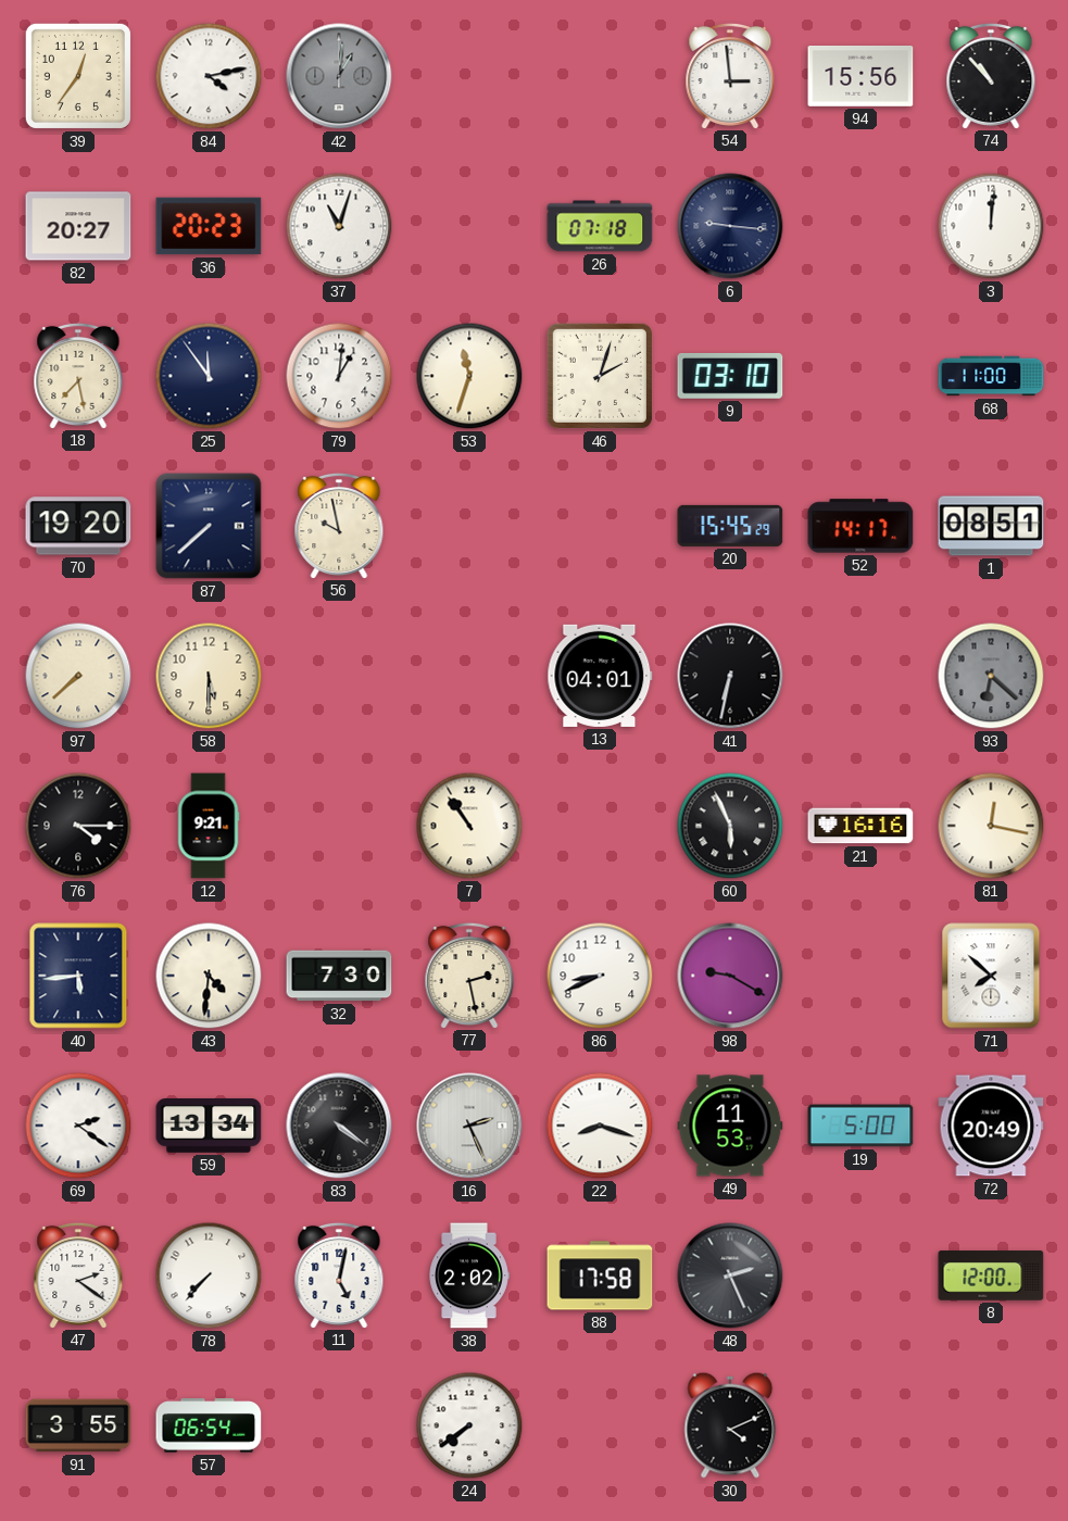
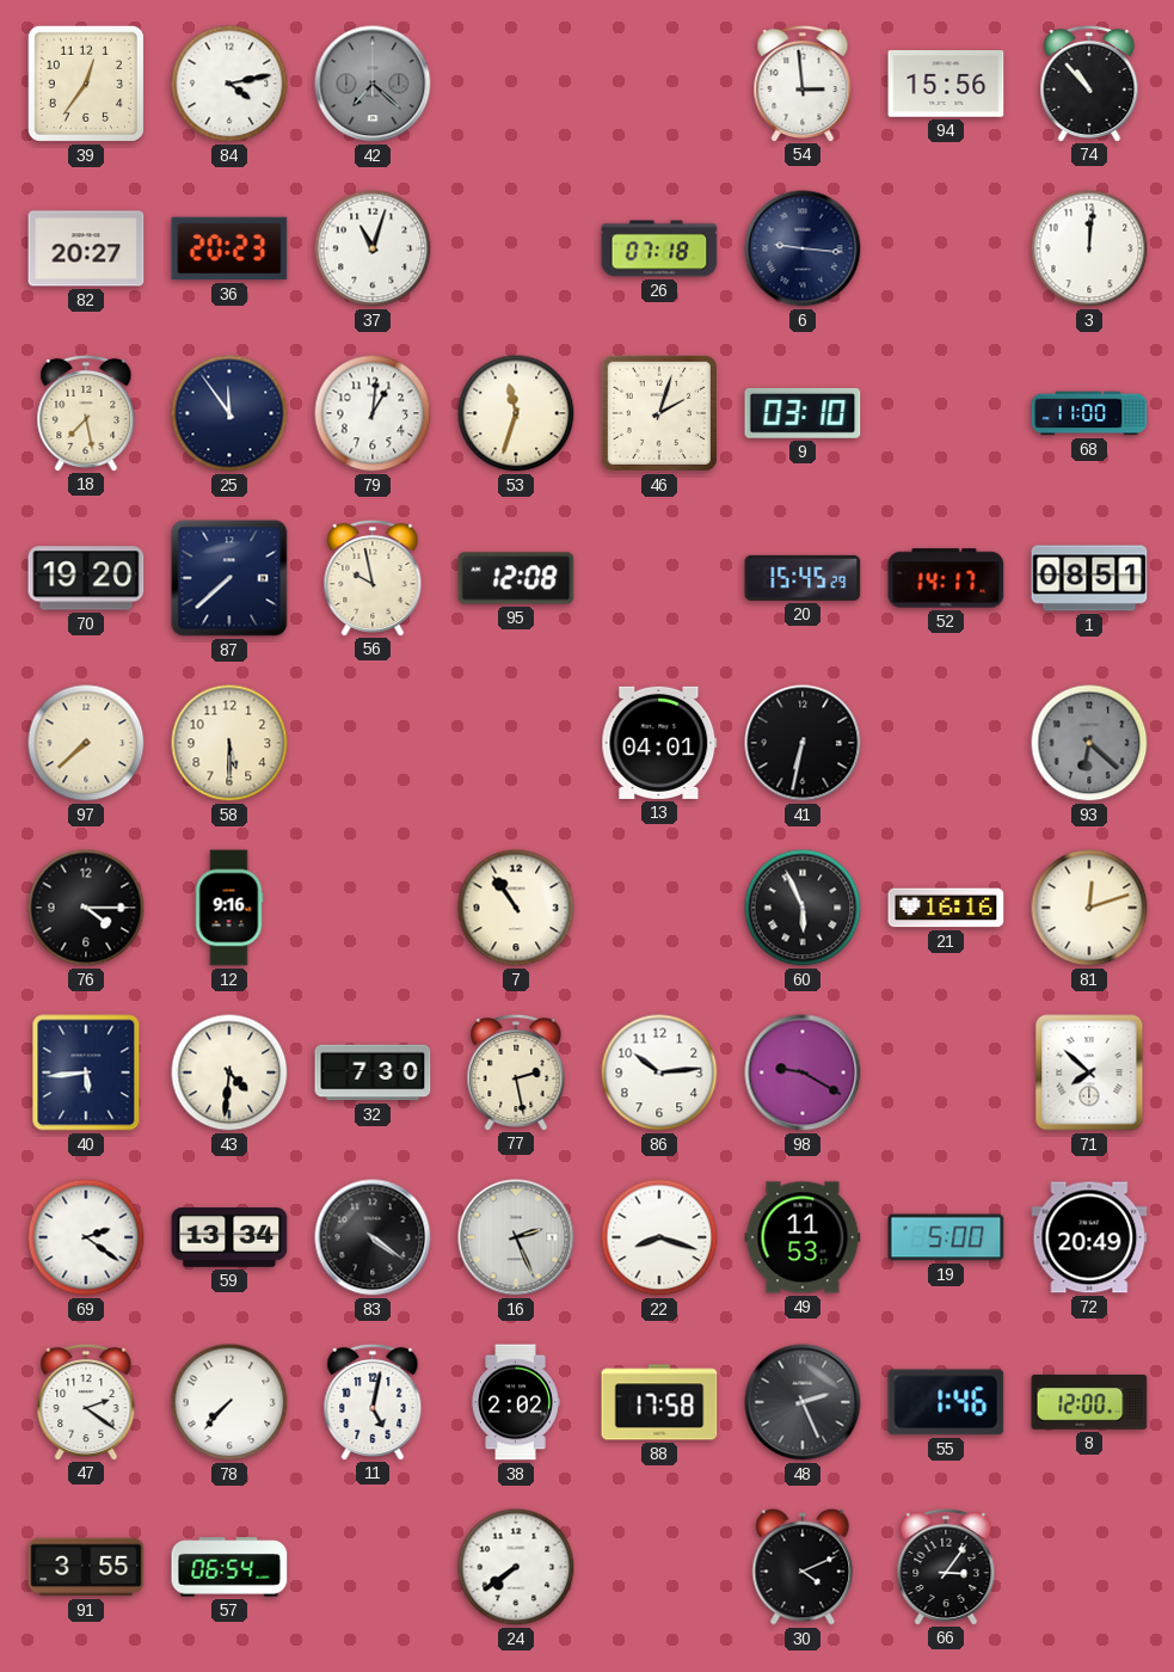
42: 1:01 -> 7:22
95: none -> 12:08
12: 9:21 -> 9:16
81: 12:17 -> 12:12
86: 8:41 -> 10:14
55: none -> 1:46
66: none -> 3:06
